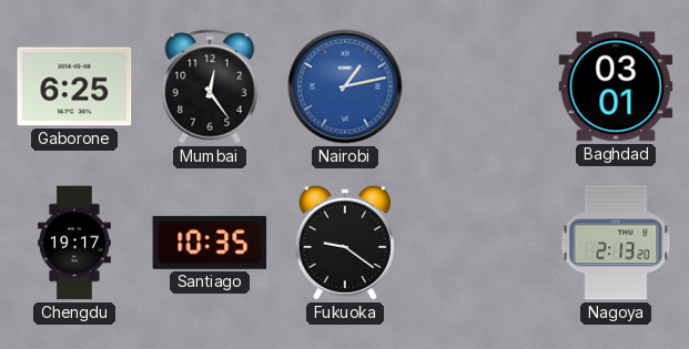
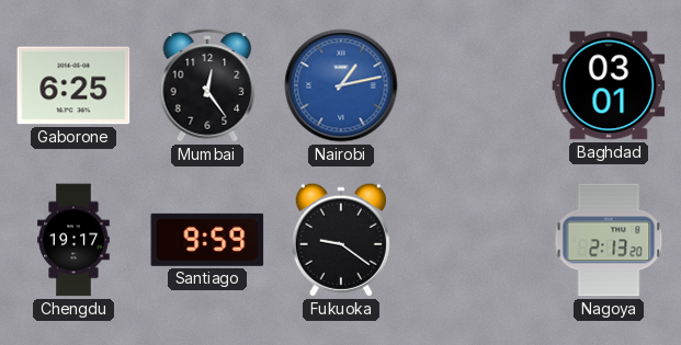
Santiago: 10:35 -> 9:59
